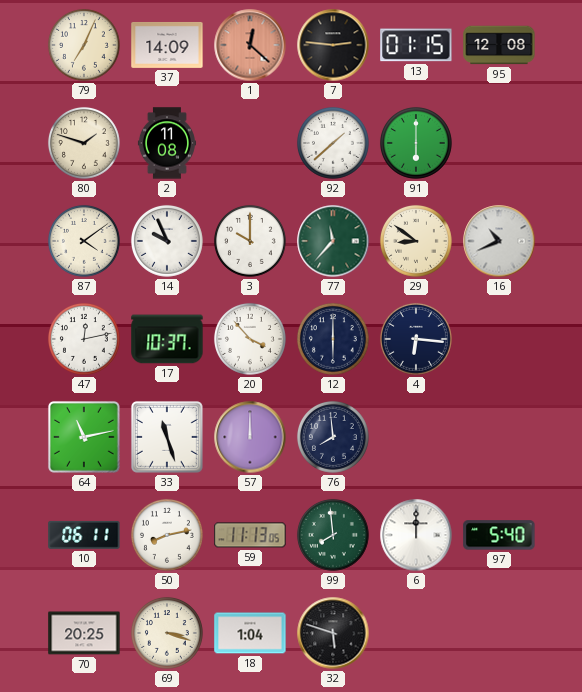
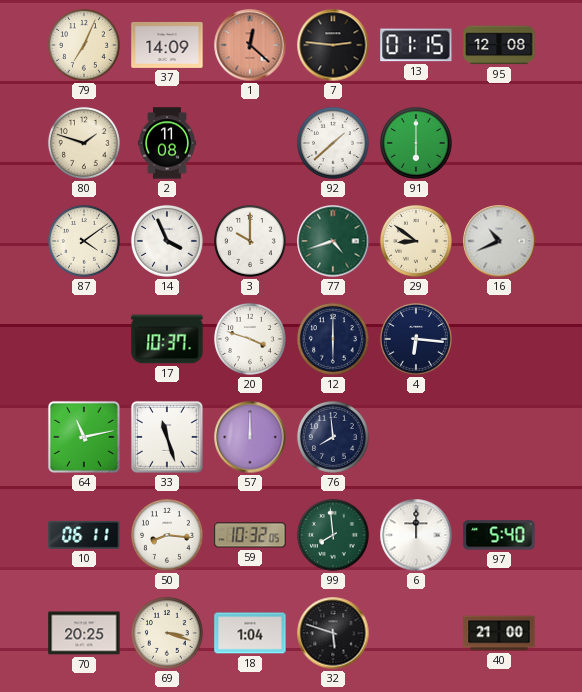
14: 9:56 -> 3:56
77: 11:37 -> 4:42
47: 12:13 -> none
20: 3:53 -> 3:48
50: 8:13 -> 8:16
59: 11:13 -> 10:32
40: none -> 21:00
